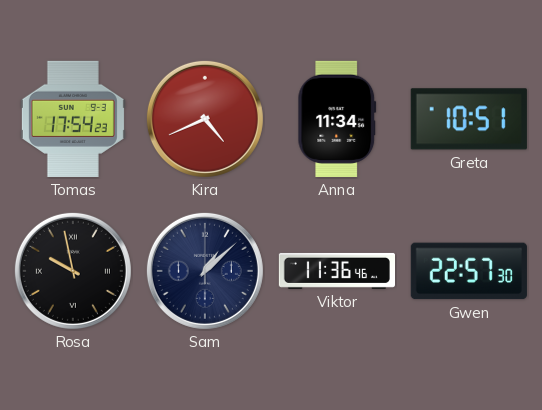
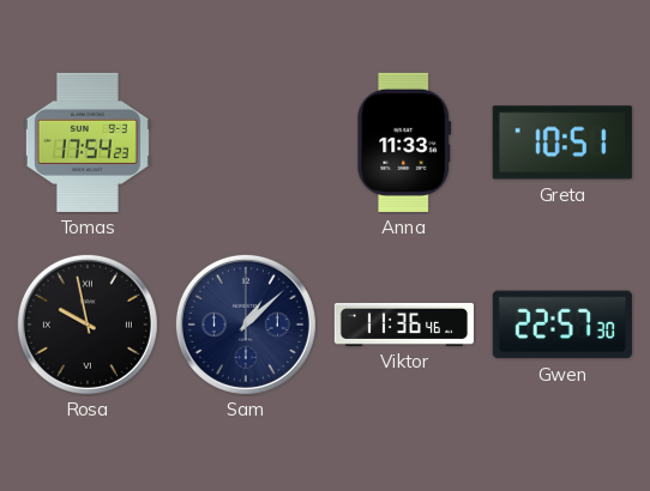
Kira: 4:41 -> none
Anna: 11:34 -> 11:33
